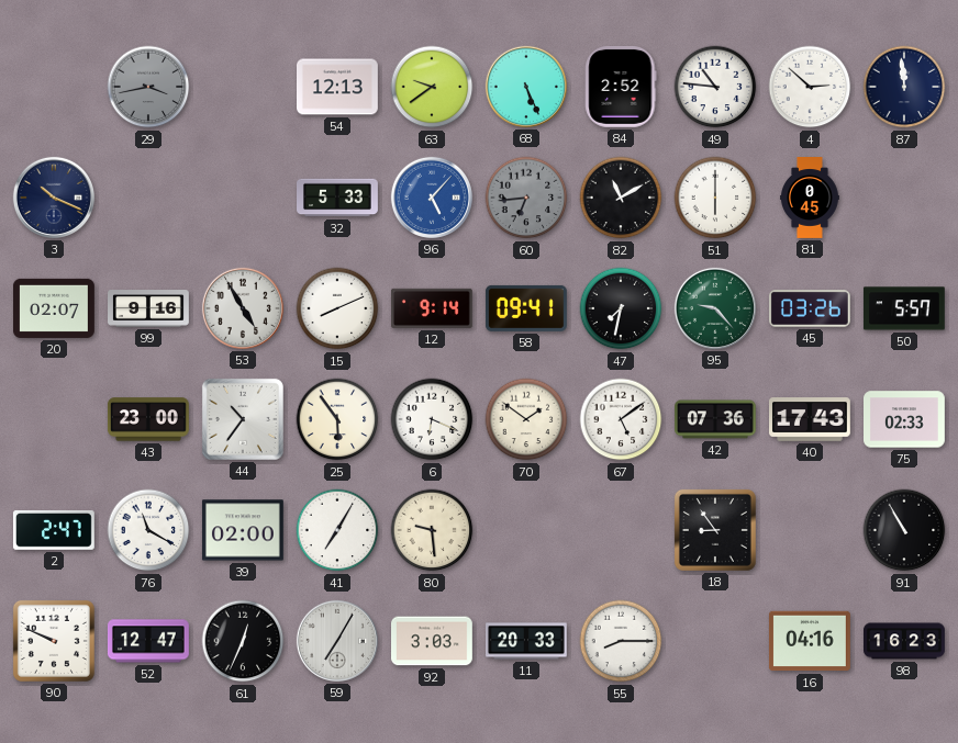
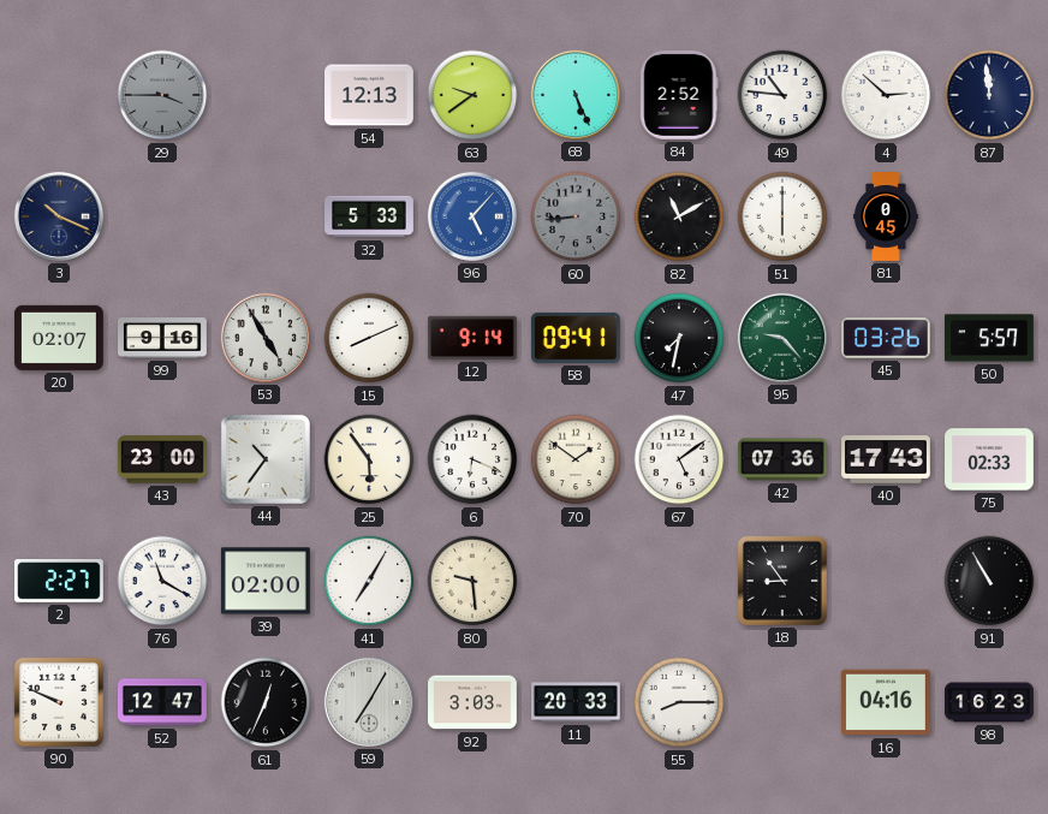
29: 3:43 -> 3:45
60: 6:44 -> 8:44
2: 2:47 -> 2:27
